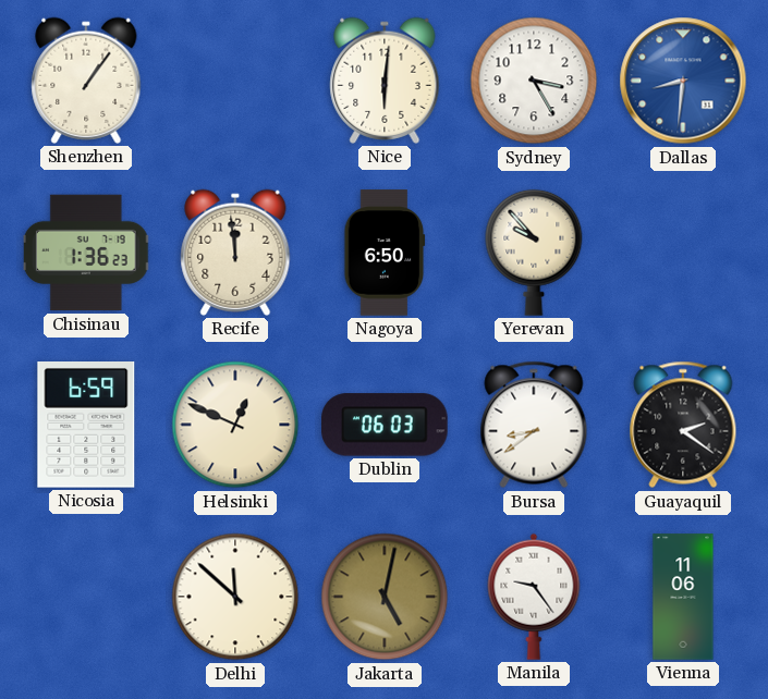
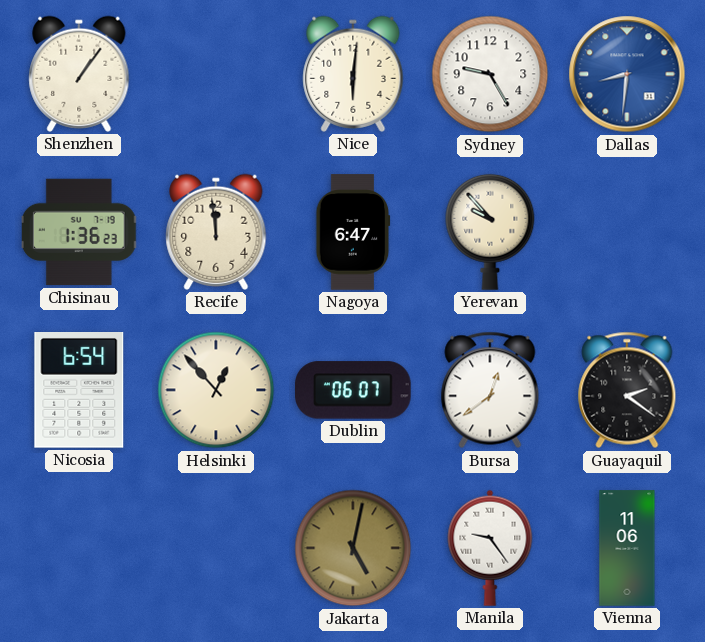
Sydney: 3:25 -> 9:25
Nagoya: 6:50 -> 6:47
Nicosia: 6:59 -> 6:54
Helsinki: 12:49 -> 12:53
Dublin: 06:03 -> 06:07
Bursa: 8:39 -> 12:39
Delhi: 11:52 -> none
